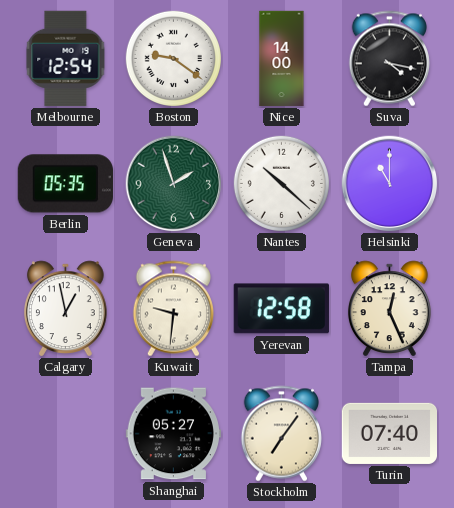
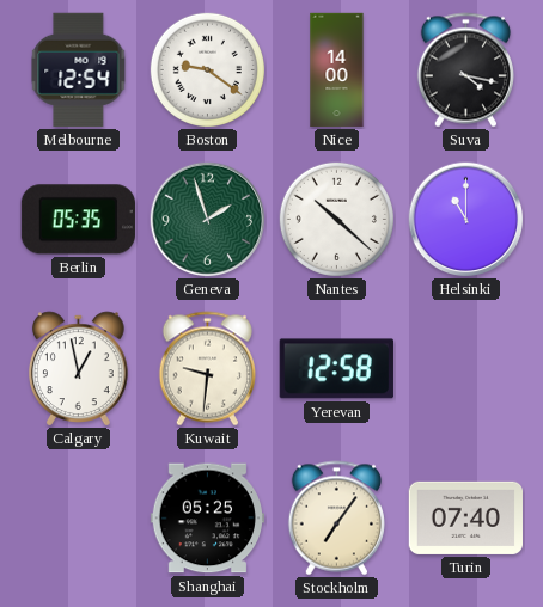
Tampa: 12:26 -> none
Shanghai: 05:27 -> 05:25
